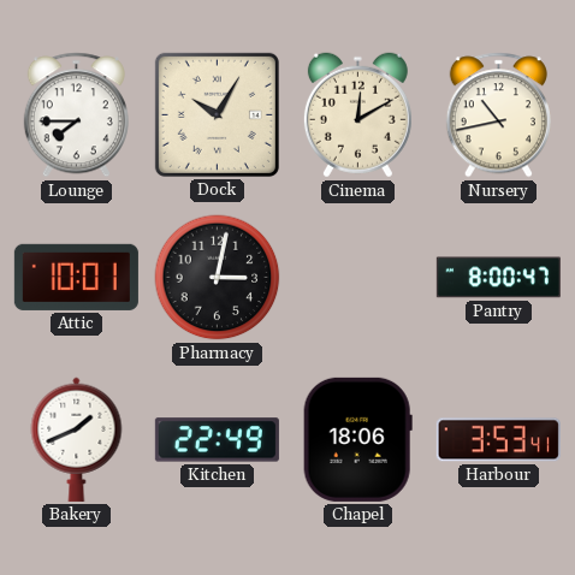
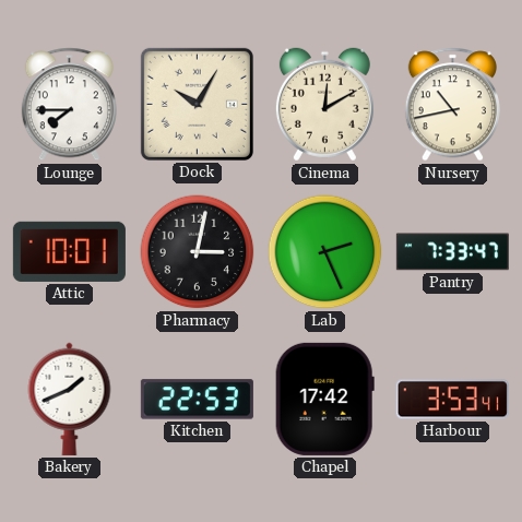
Lab: none -> 2:26
Pantry: 8:00 -> 7:33
Kitchen: 22:49 -> 22:53
Chapel: 18:06 -> 17:42
